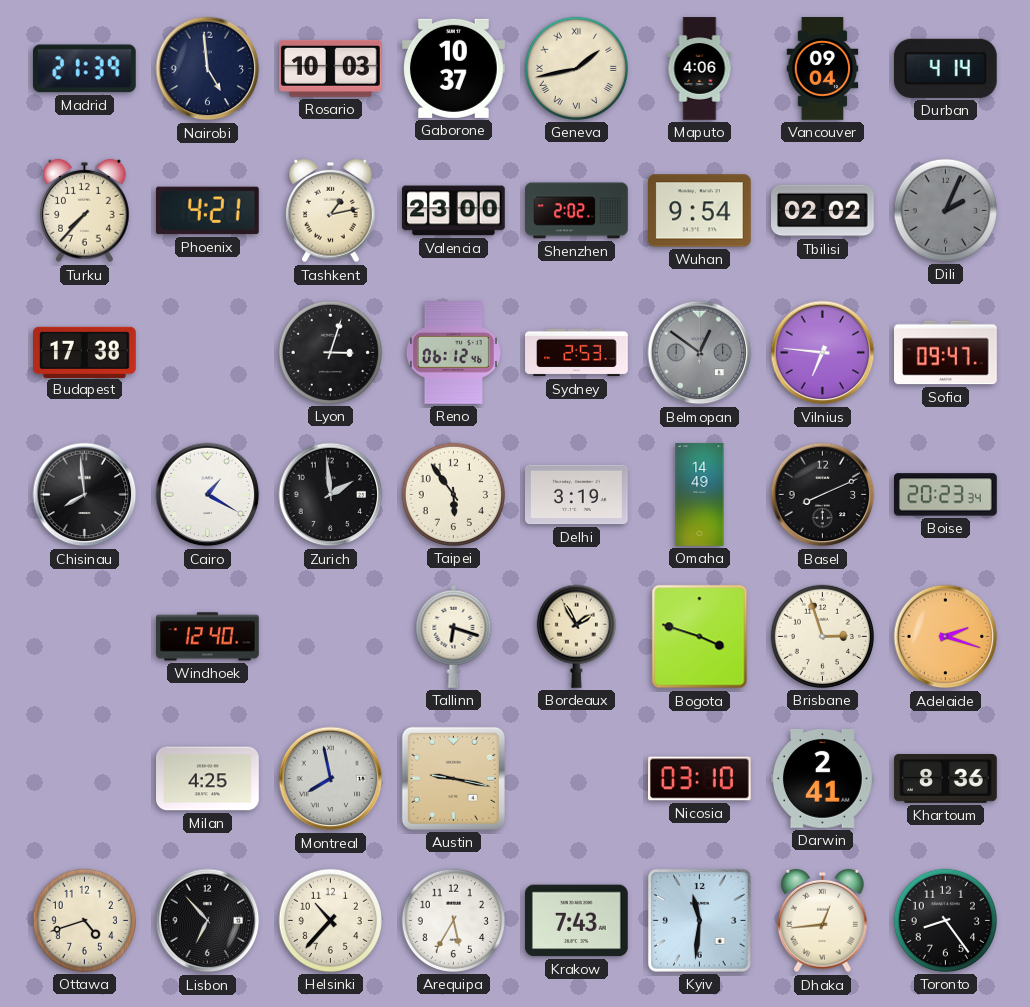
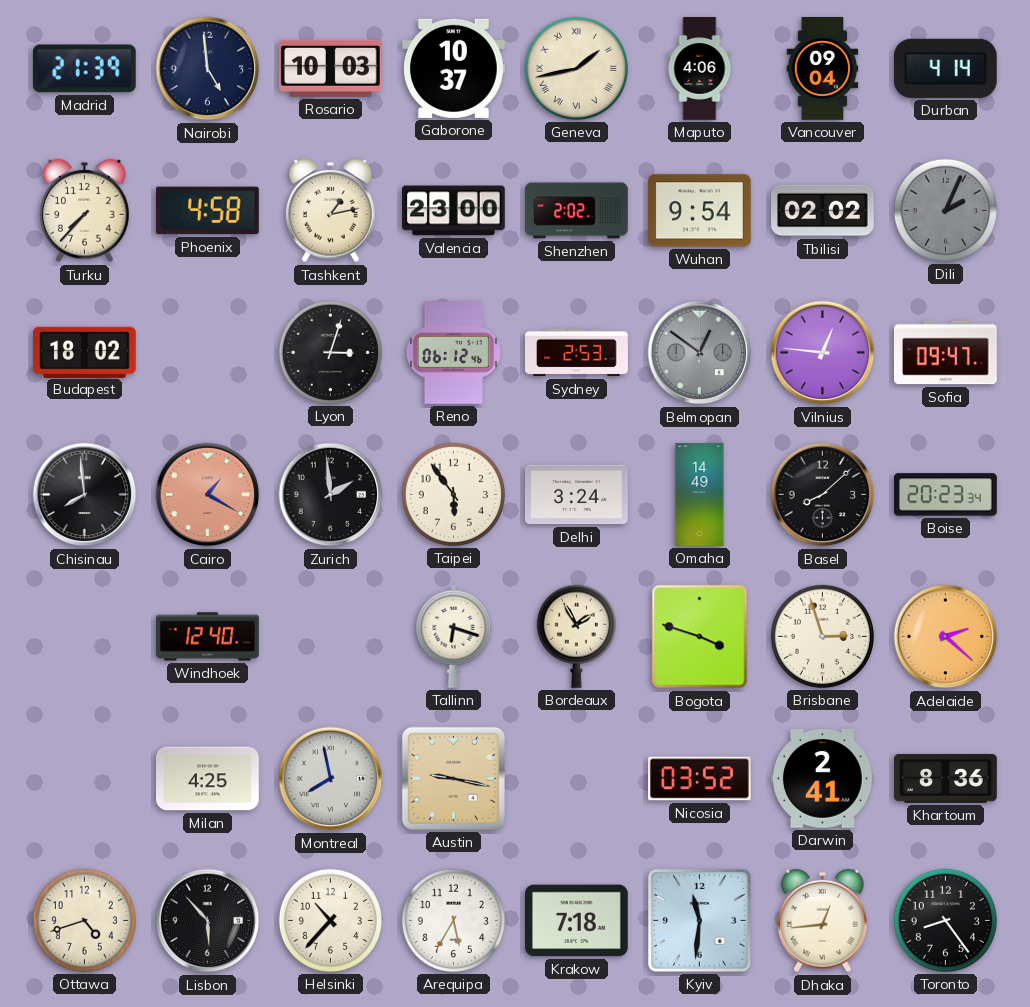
Phoenix: 4:21 -> 4:58
Budapest: 17:38 -> 18:02
Vilnius: 6:46 -> 12:46
Cairo dial: white -> salmon
Delhi: 3:19 -> 3:24
Basel: 8:11 -> 8:08
Adelaide: 2:18 -> 2:22
Nicosia: 03:10 -> 03:52
Lisbon: 6:53 -> 5:53
Krakow: 7:43 -> 7:18
